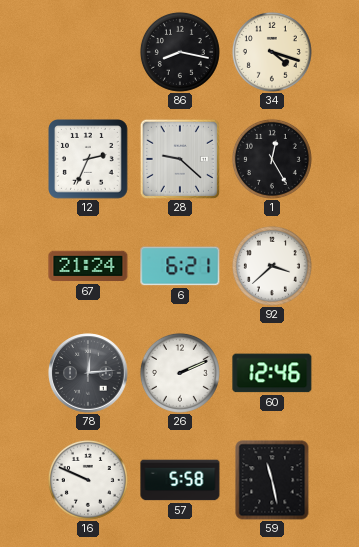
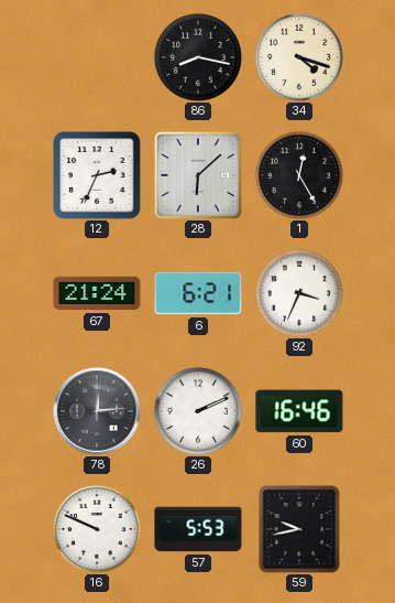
28: 9:22 -> 6:08
92: 3:38 -> 3:34
60: 12:46 -> 16:46
57: 5:58 -> 5:53
59: 11:28 -> 9:43
